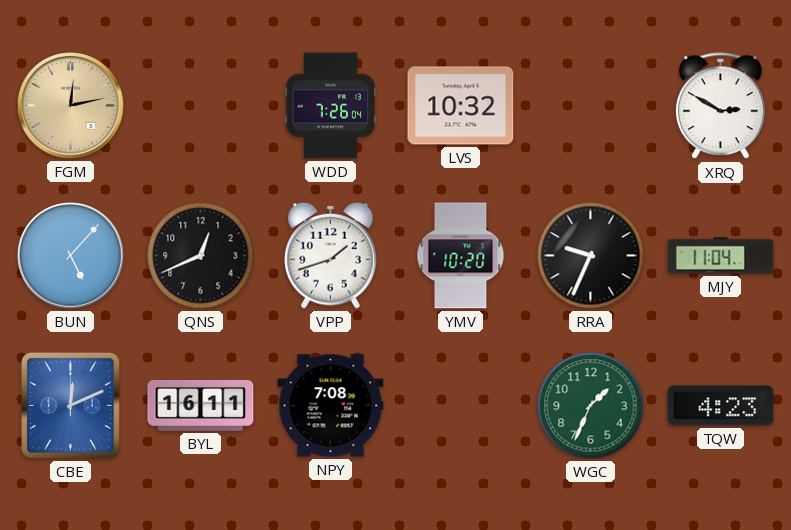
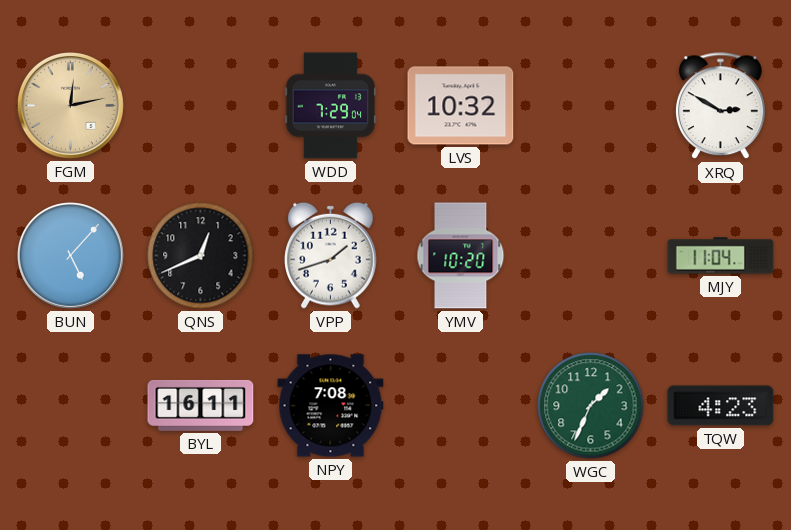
WDD: 7:26 -> 7:29
RRA: 9:34 -> none
CBE: 12:11 -> none
